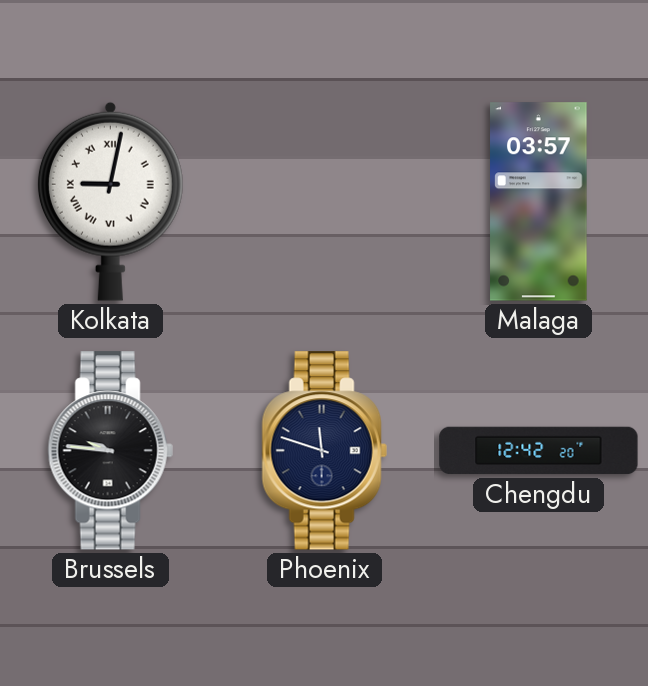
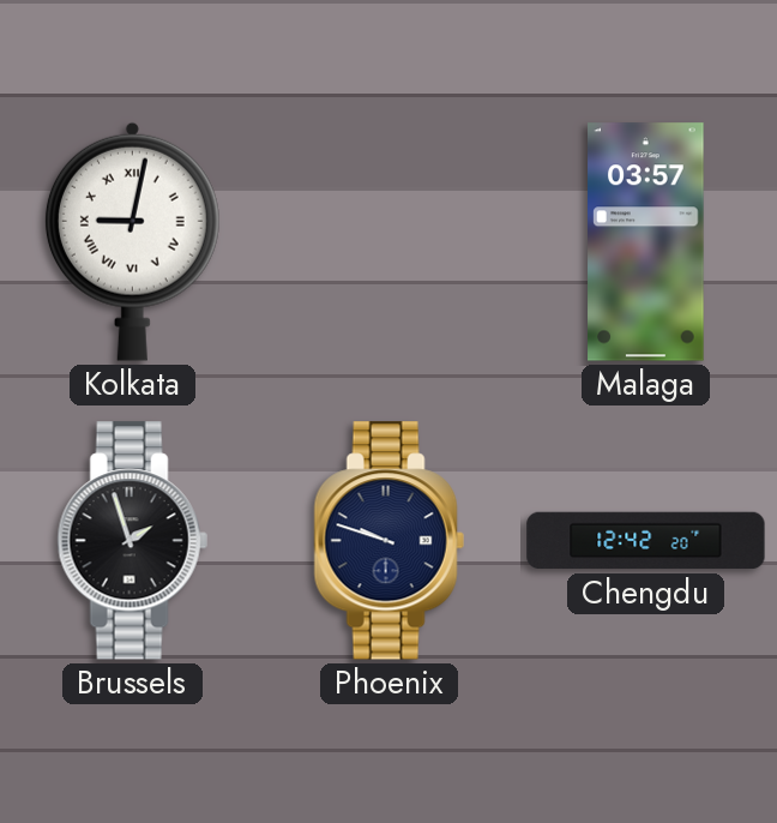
Brussels: 9:46 -> 1:57
Phoenix: 11:48 -> 9:48
